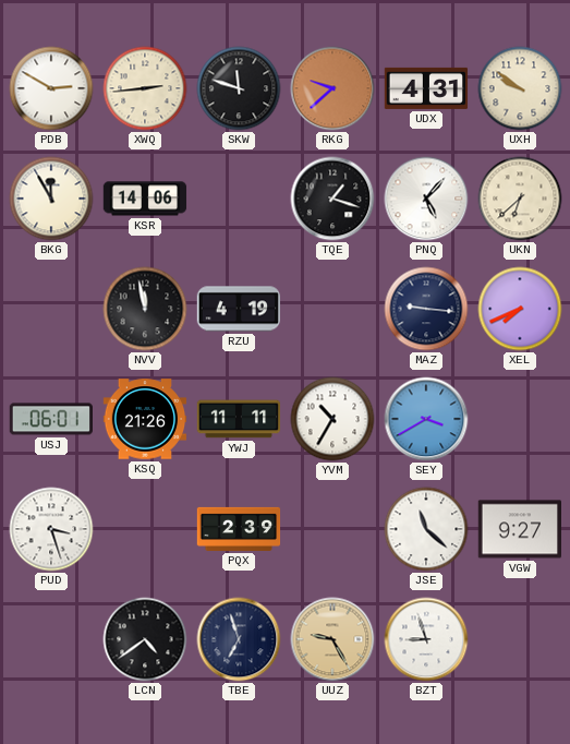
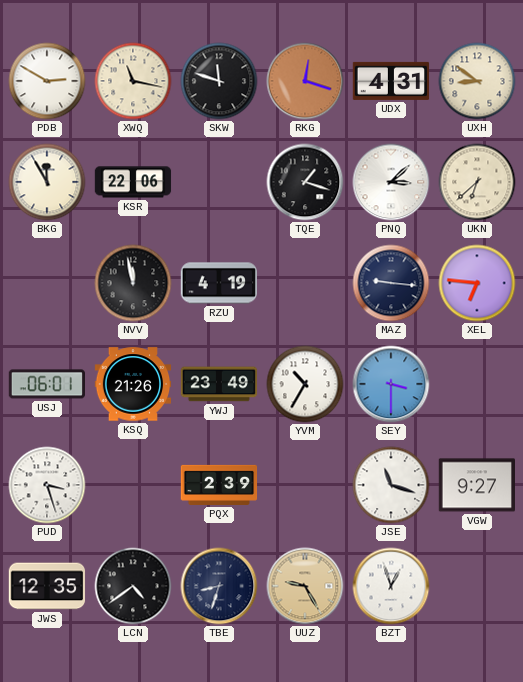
XWQ: 2:44 -> 11:17
RKG: 9:38 -> 12:18
UXH: 9:51 -> 8:51
KSR: 14:06 -> 22:06
PNQ: 5:07 -> 3:08
XEL: 7:41 -> 6:46
YWJ: 11:11 -> 23:49
SEY: 3:40 -> 3:30
JSE: 11:22 -> 11:18
JWS: none -> 12:35
TBE: 6:57 -> 8:33
BZT: 8:57 -> 12:57
